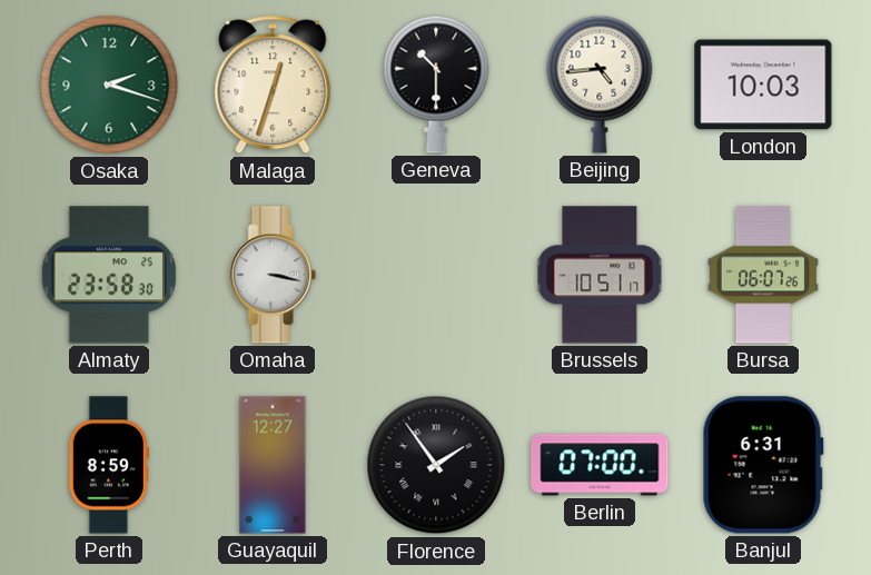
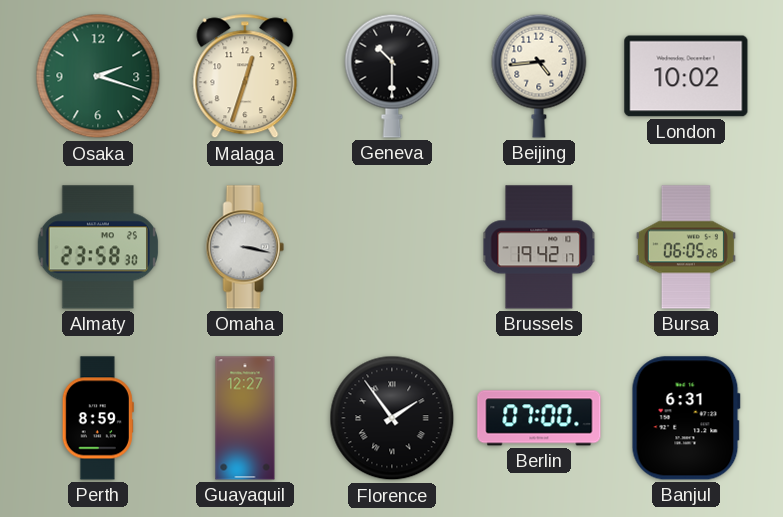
London: 10:03 -> 10:02
Brussels: 10:51 -> 19:42
Bursa: 06:07 -> 06:05
